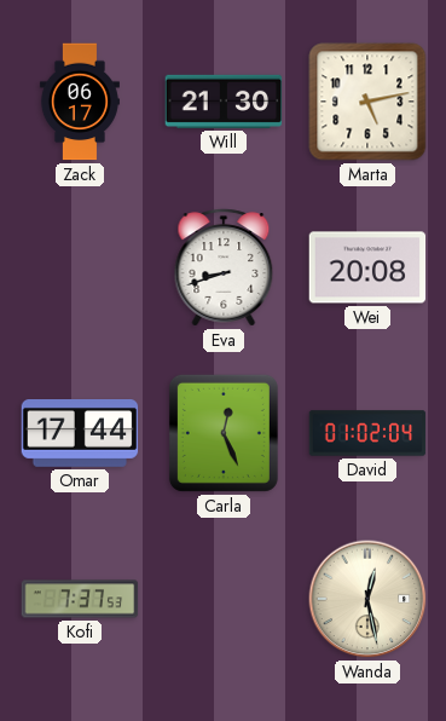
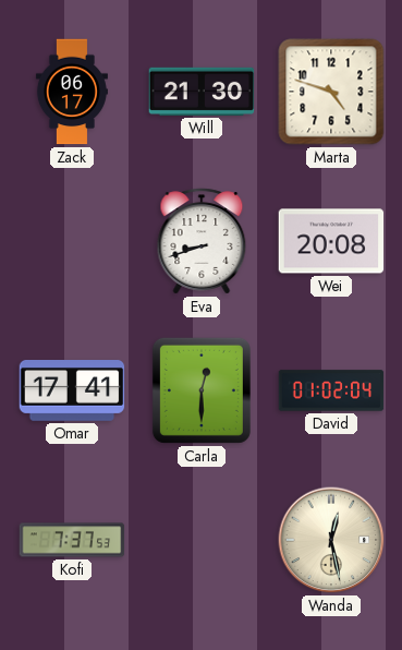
Marta: 5:13 -> 4:48
Omar: 17:44 -> 17:41
Carla: 12:26 -> 12:30
